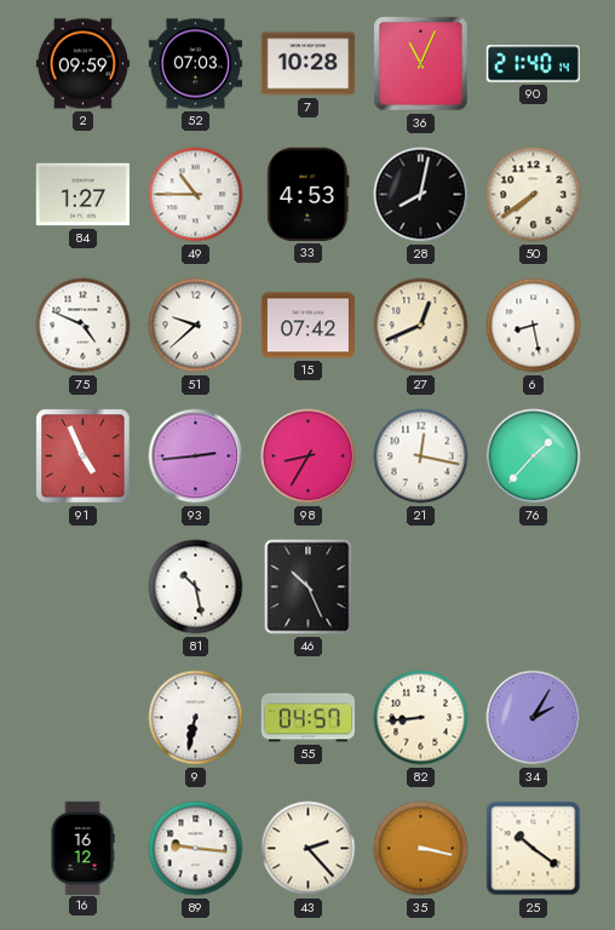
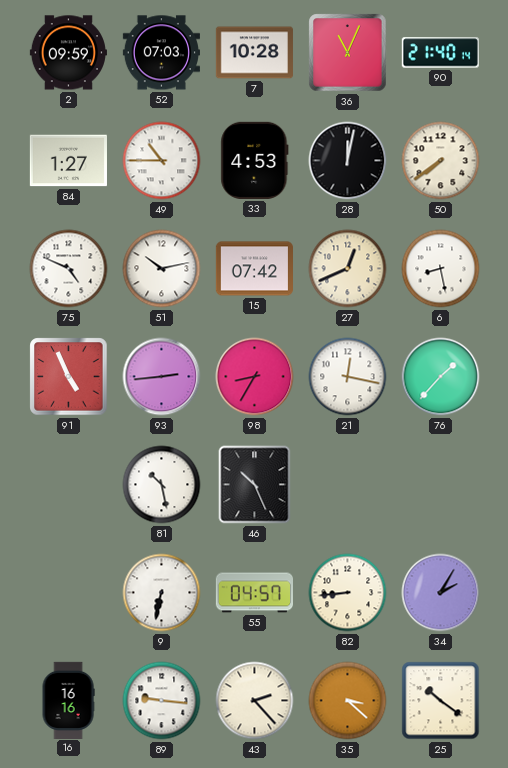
28: 8:02 -> 12:02
51: 9:38 -> 10:13
16: 16:12 -> 16:16
35: 3:17 -> 3:22
